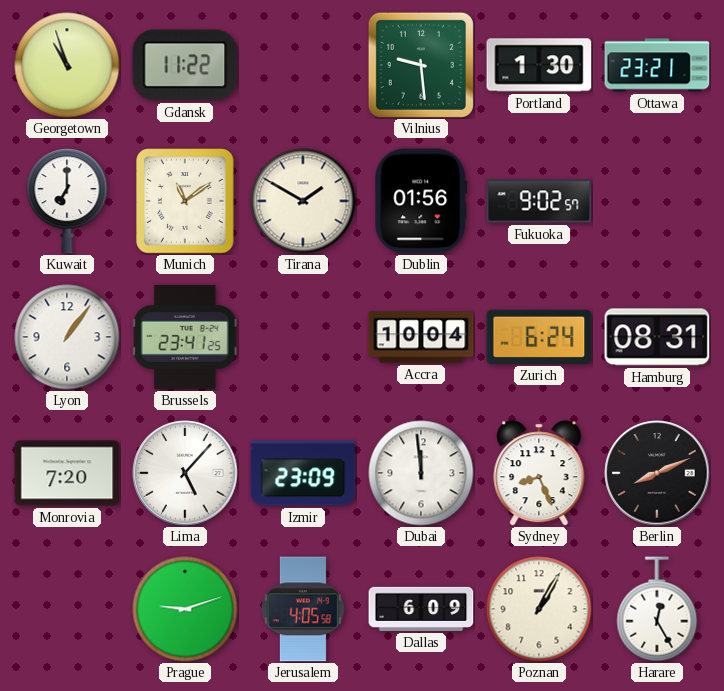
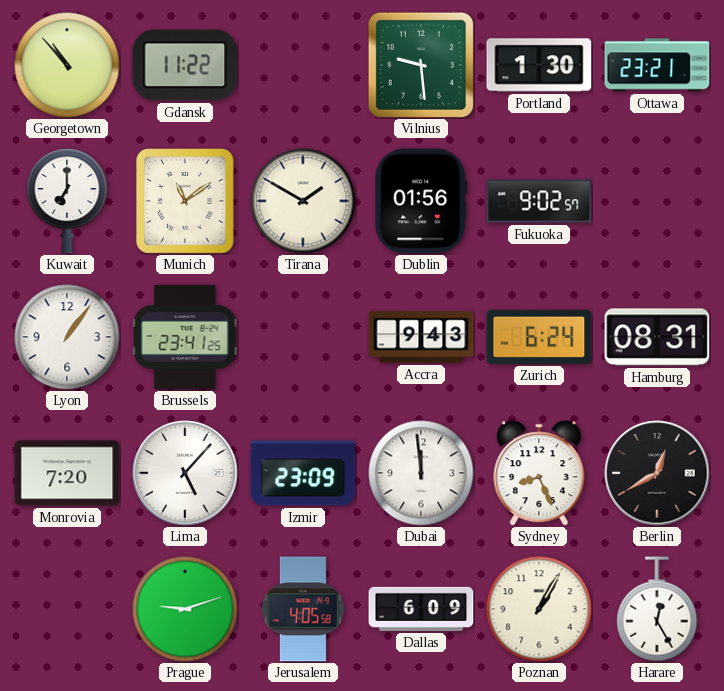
Georgetown: 10:57 -> 10:53
Accra: 10:04 -> 9:43
Berlin: 8:11 -> 12:40
